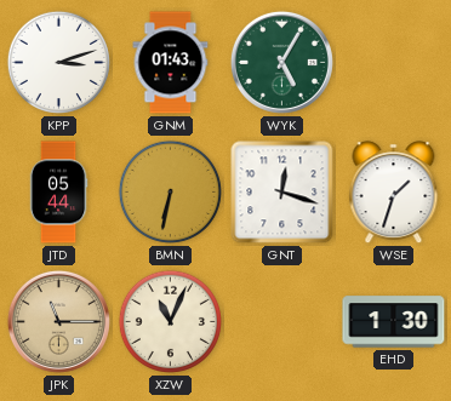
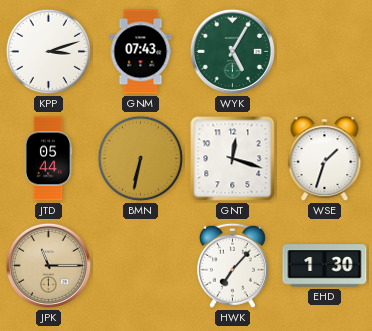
GNM: 01:43 -> 07:43
XZW: 11:04 -> none
HWK: none -> 7:07
